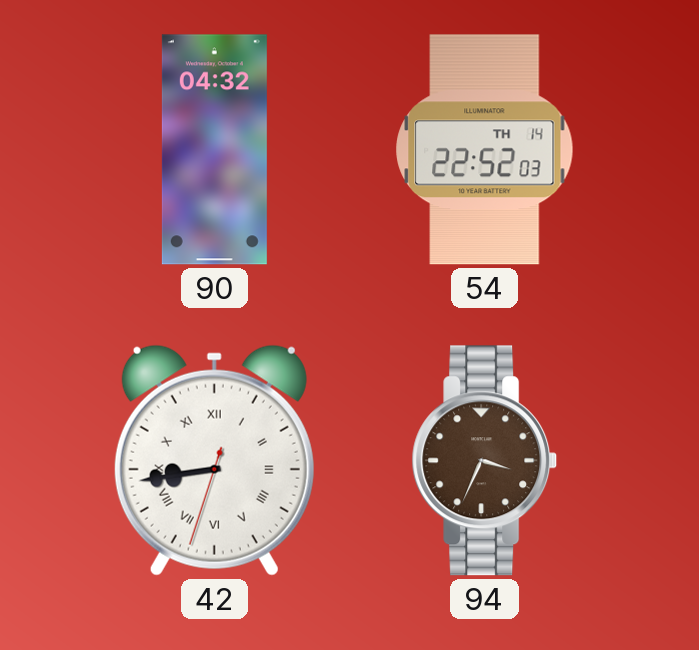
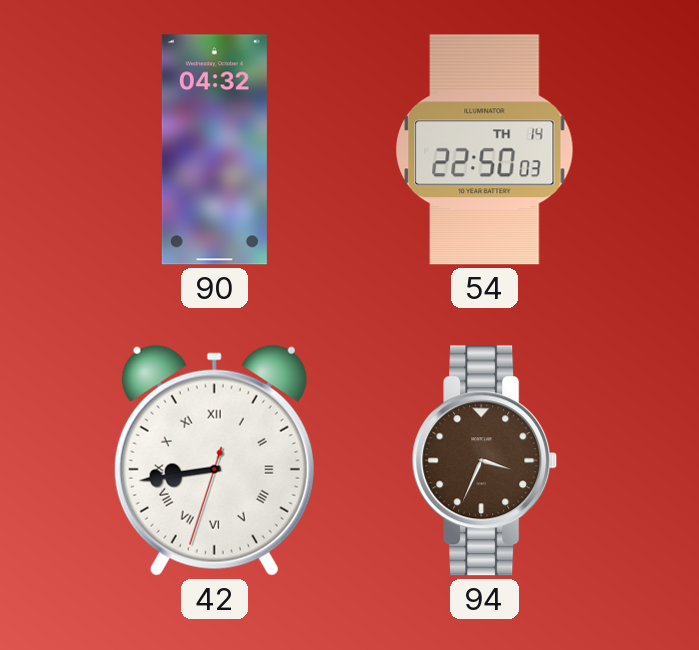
54: 22:52 -> 22:50
